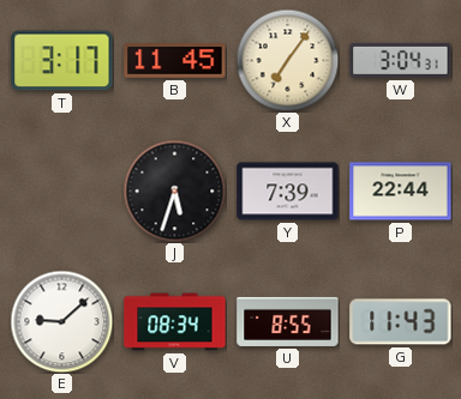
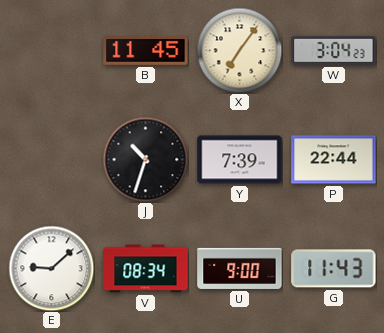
T: 3:17 -> none
W: 3:04:31 -> 3:04:23
J: 5:33 -> 10:33
U: 8:55 -> 9:00
